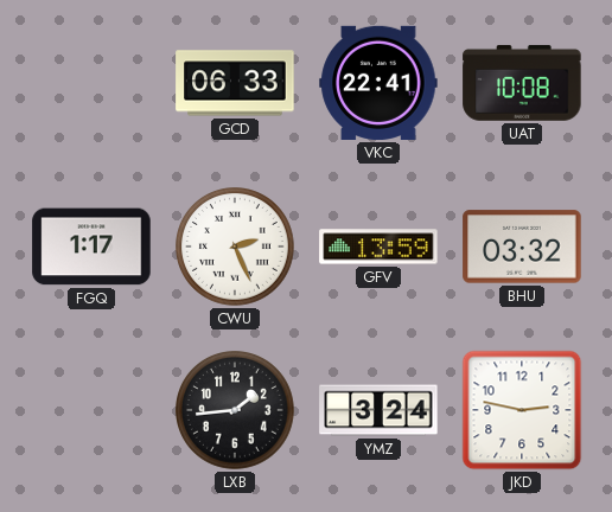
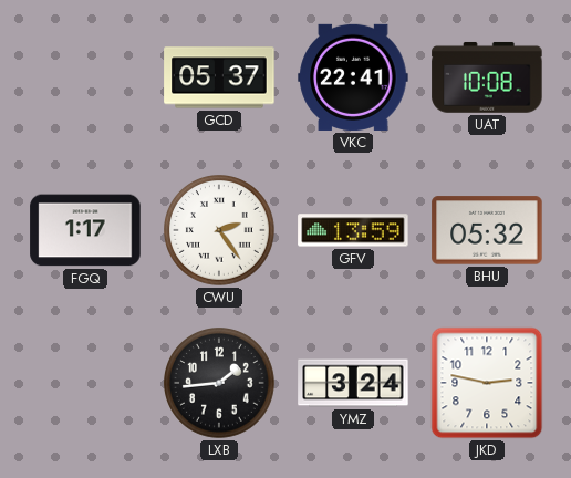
GCD: 06:33 -> 05:37
CWU: 2:26 -> 2:24
BHU: 03:32 -> 05:32
